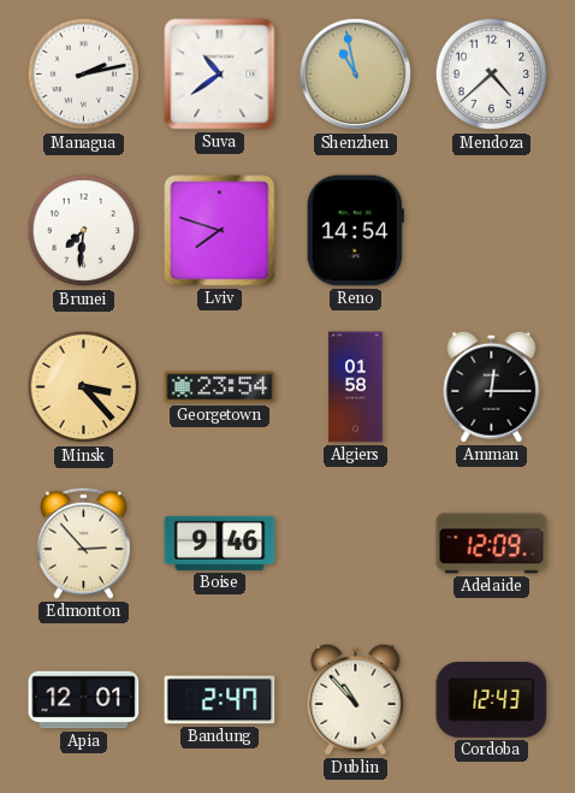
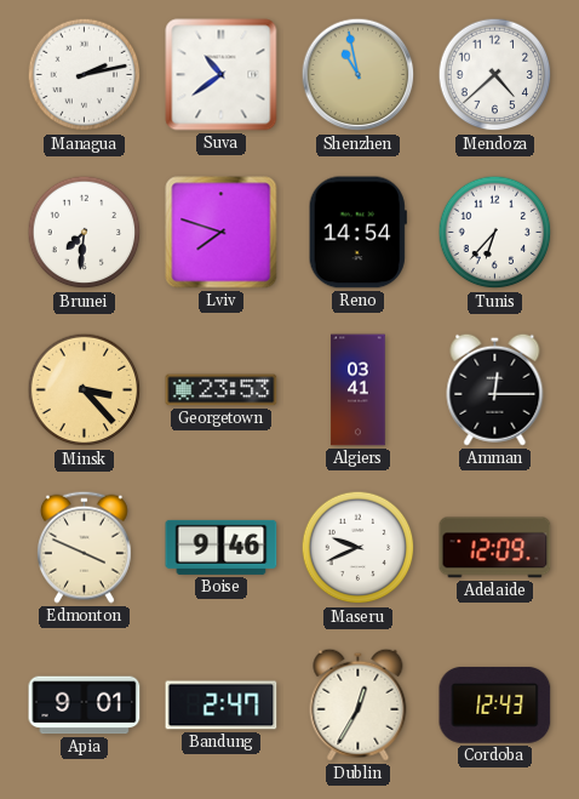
Tunis: none -> 6:37
Georgetown: 23:54 -> 23:53
Algiers: 01:58 -> 03:41
Edmonton: 2:53 -> 3:49
Maseru: none -> 9:41
Apia: 12:01 -> 9:01
Dublin: 10:53 -> 12:35
